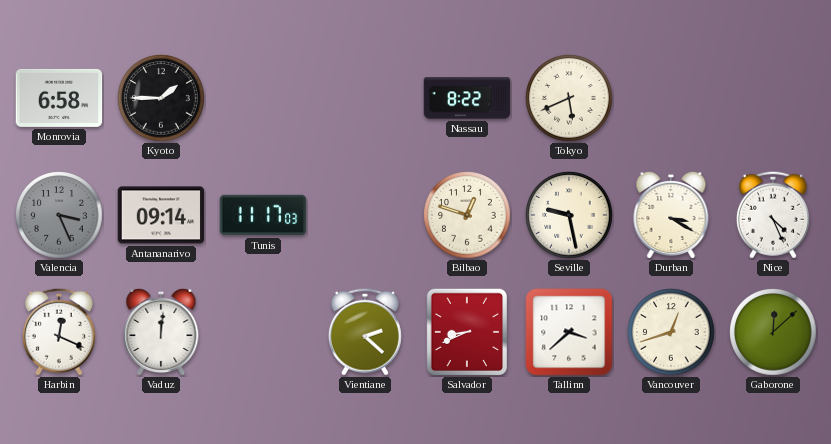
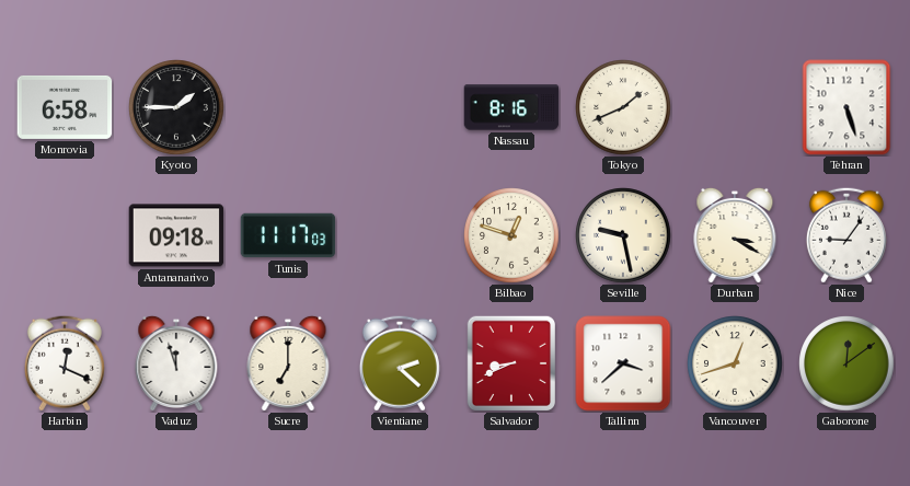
Nassau: 8:22 -> 8:16
Tokyo: 5:41 -> 1:41
Tehran: none -> 5:27
Valencia: 3:26 -> none
Antananarivo: 09:14 -> 09:18
Nice: 4:26 -> 9:06
Vaduz: 12:01 -> 11:57
Sucre: none -> 7:00
Gaborone: 12:08 -> 12:09
